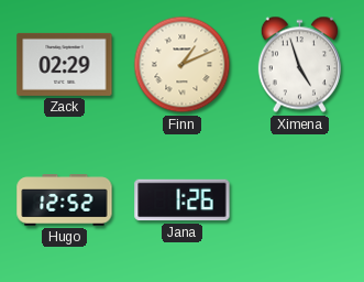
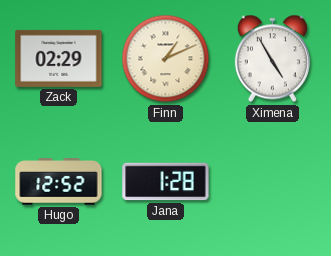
Ximena: 4:57 -> 4:55
Jana: 1:26 -> 1:28
